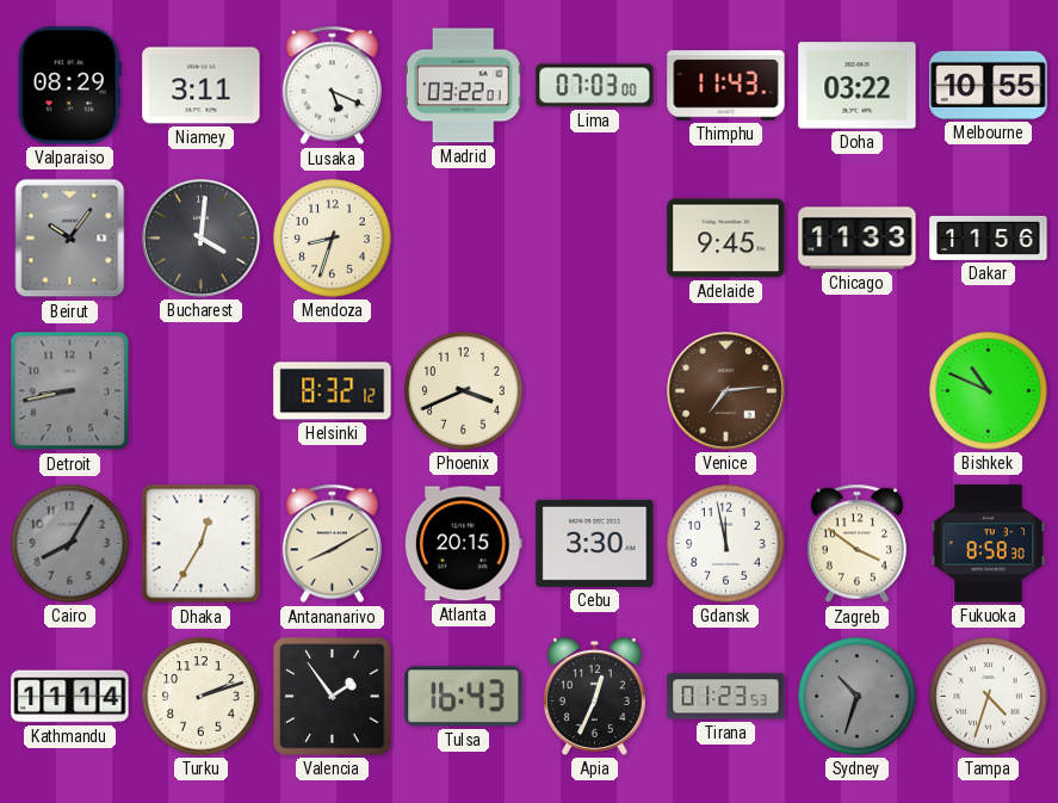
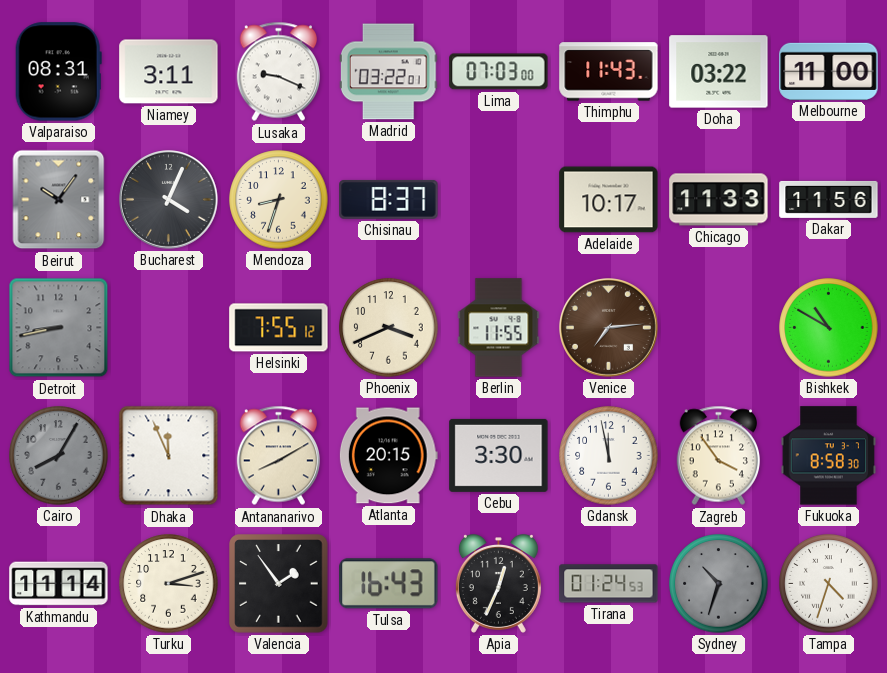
Valparaiso: 08:29 -> 08:31
Lusaka: 5:19 -> 9:19
Melbourne: 10:55 -> 11:00
Bucharest: 4:01 -> 4:04
Chisinau: none -> 8:37
Adelaide: 9:45 -> 10:17
Helsinki: 8:32 -> 7:55
Berlin: none -> 11:55
Bishkek: 10:49 -> 10:50
Dhaka: 12:35 -> 11:56
Zagreb: 3:51 -> 3:54
Turku: 2:12 -> 3:12
Tirana: 01:23 -> 01:24
